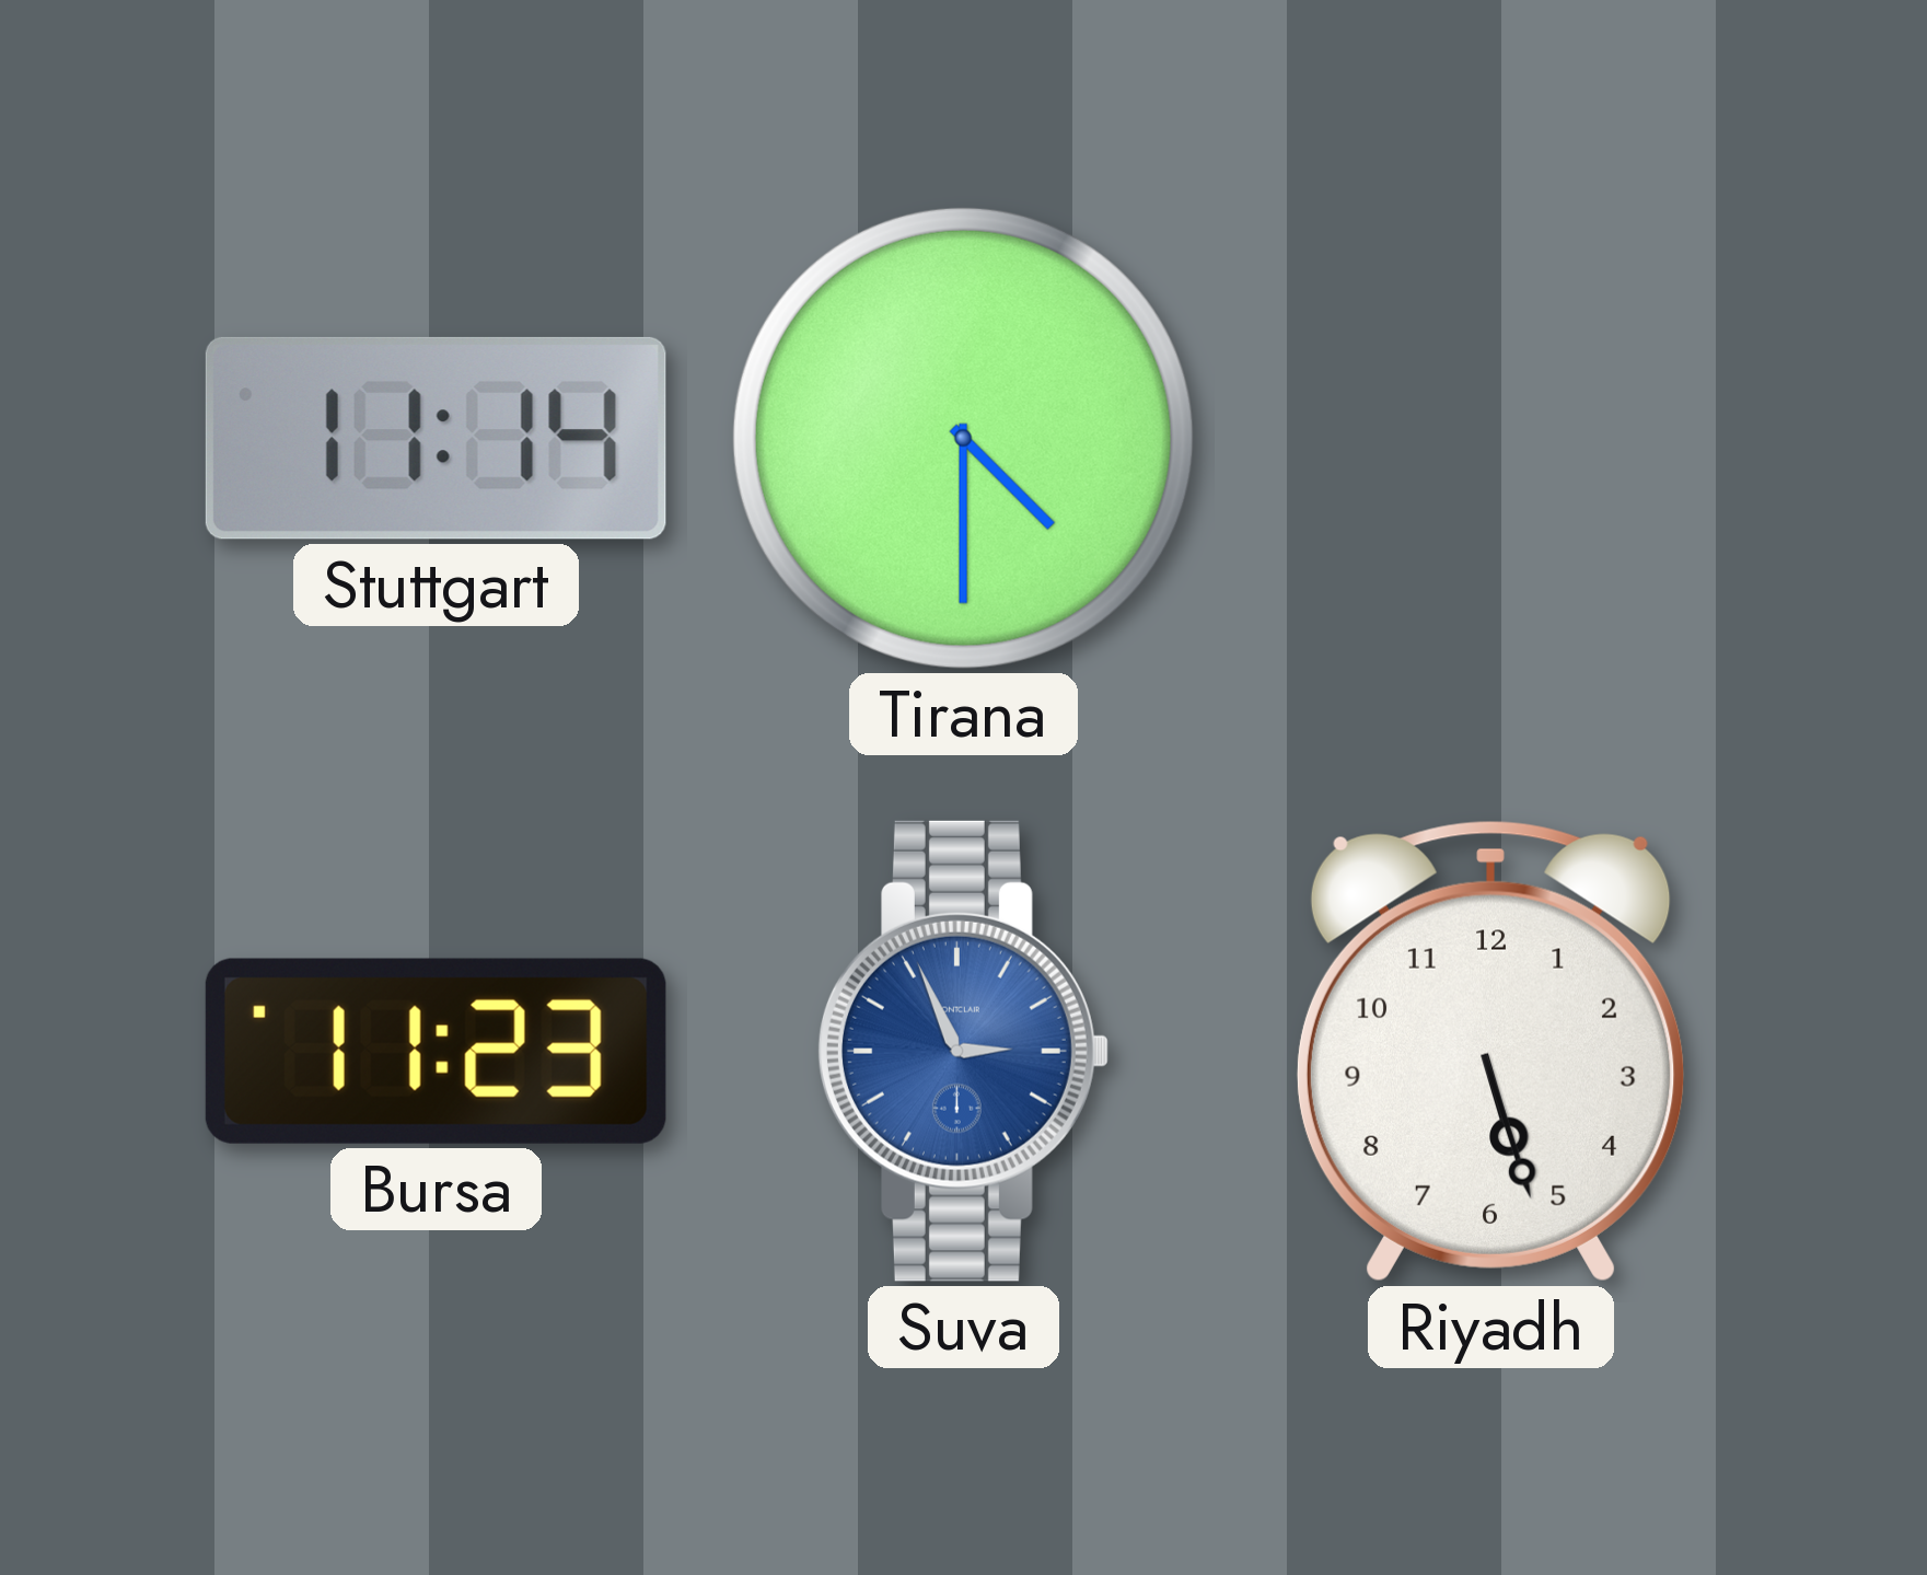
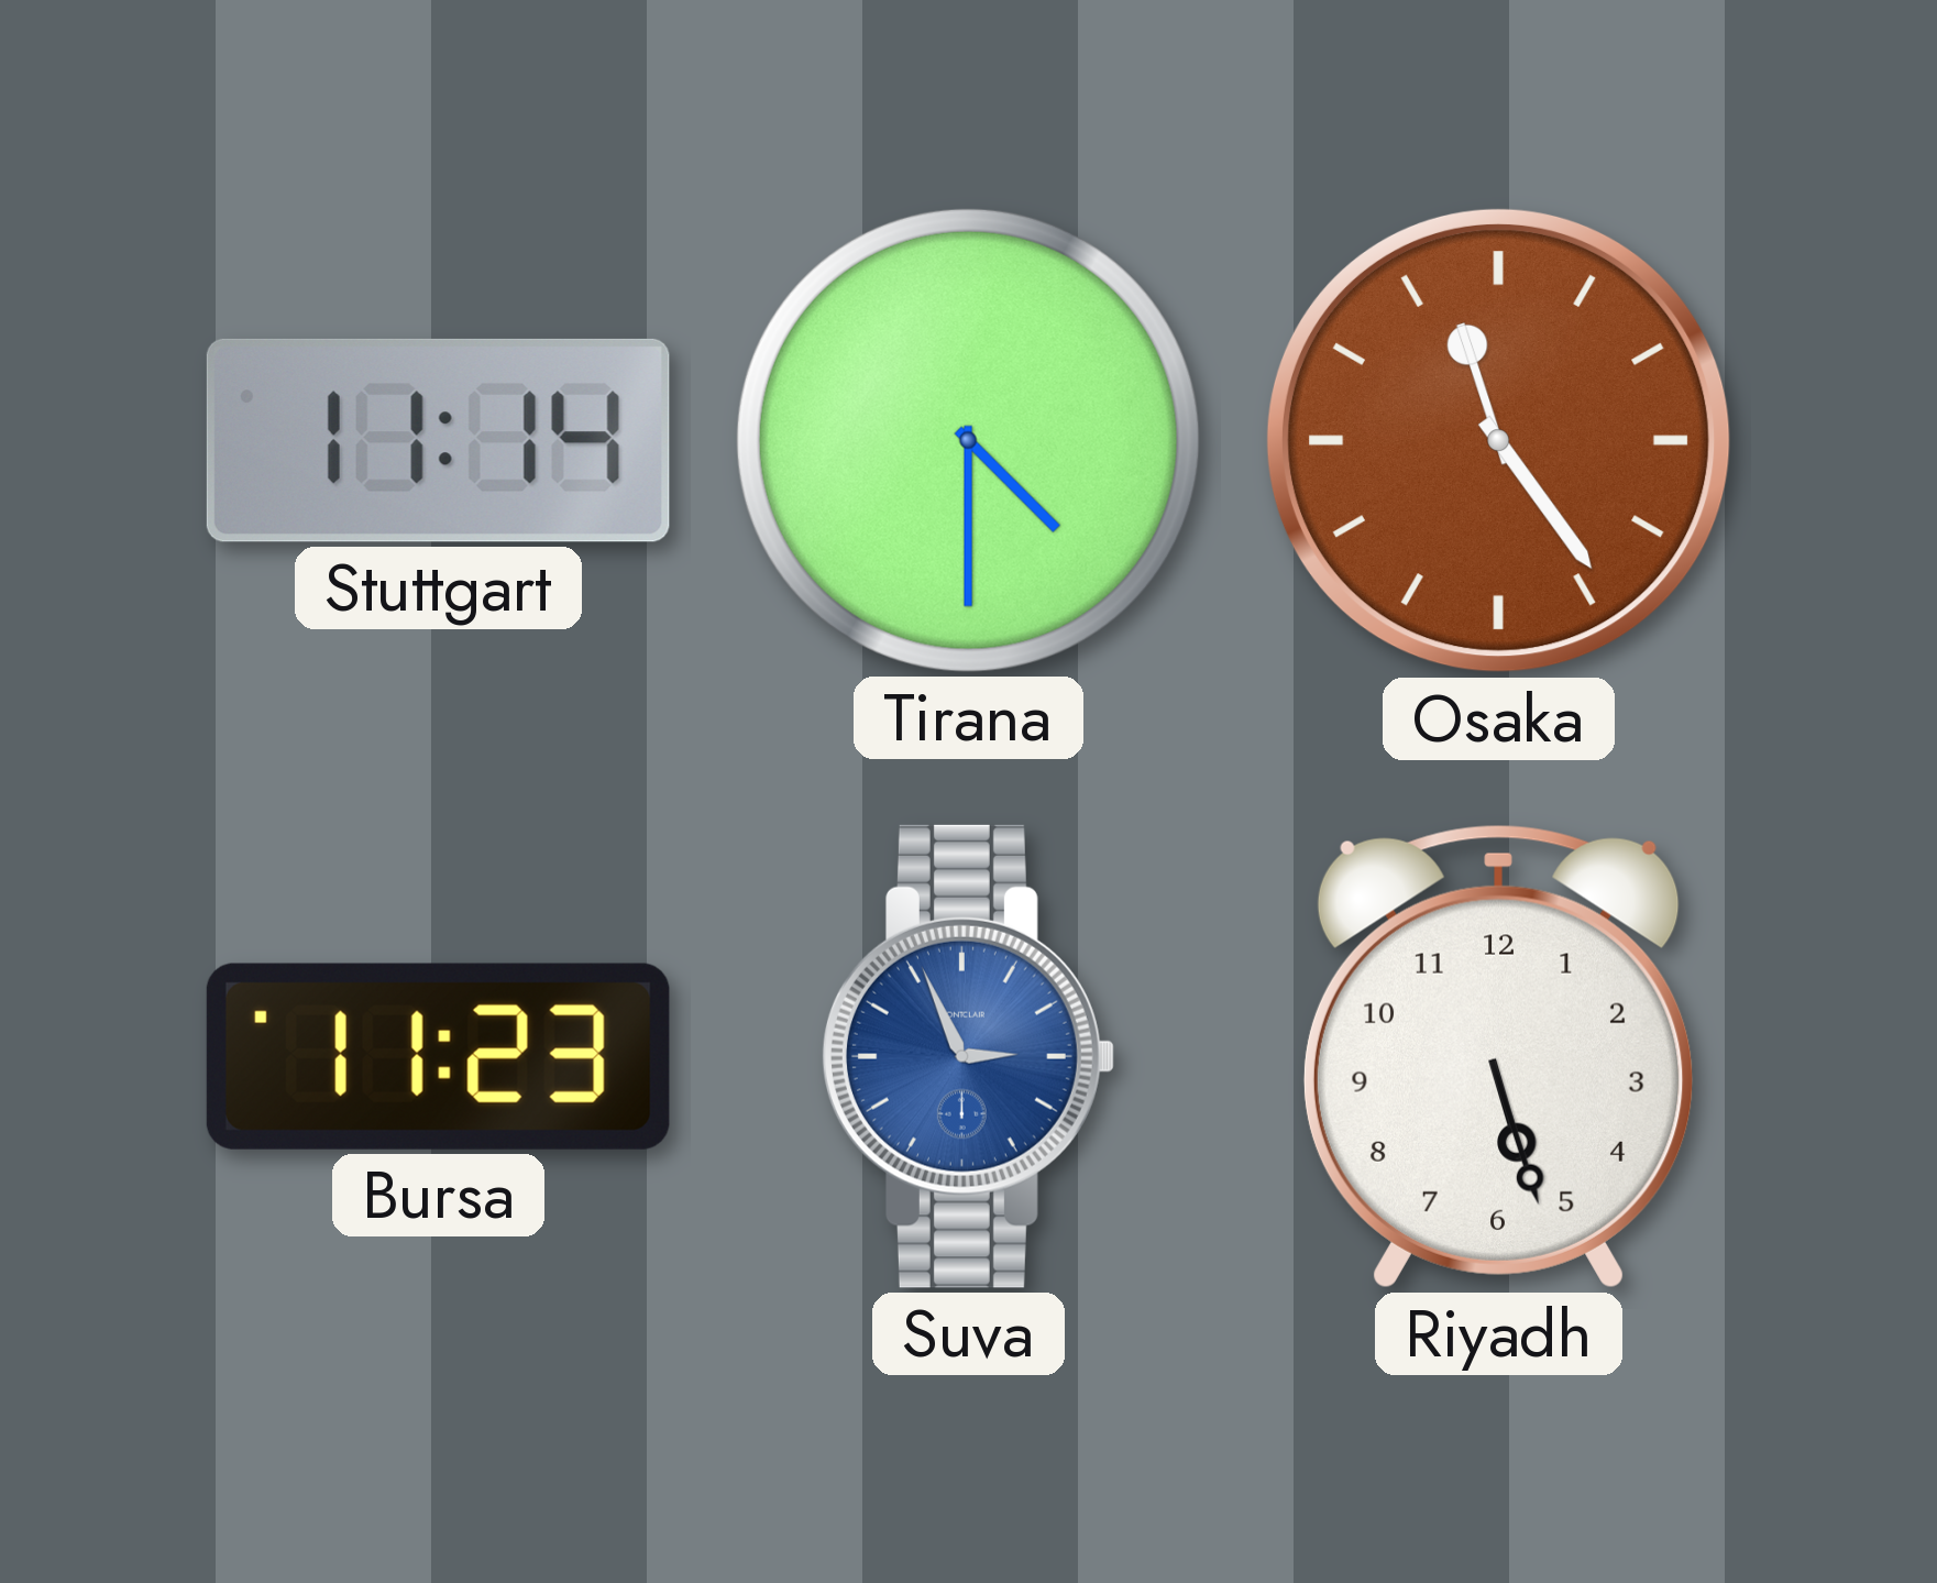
Osaka: none -> 11:24
